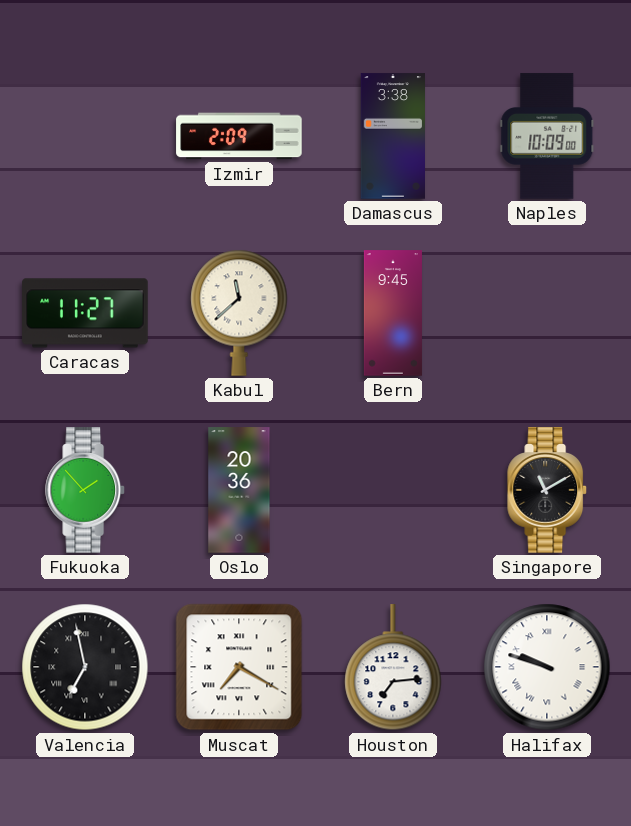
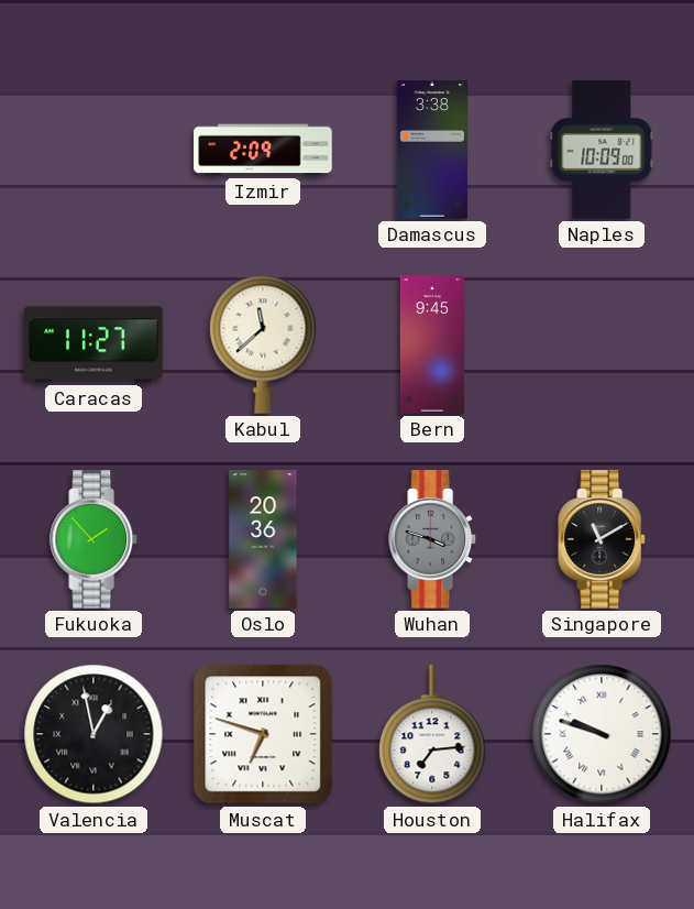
Wuhan: none -> 3:48
Valencia: 6:58 -> 12:58
Muscat: 7:20 -> 6:48
